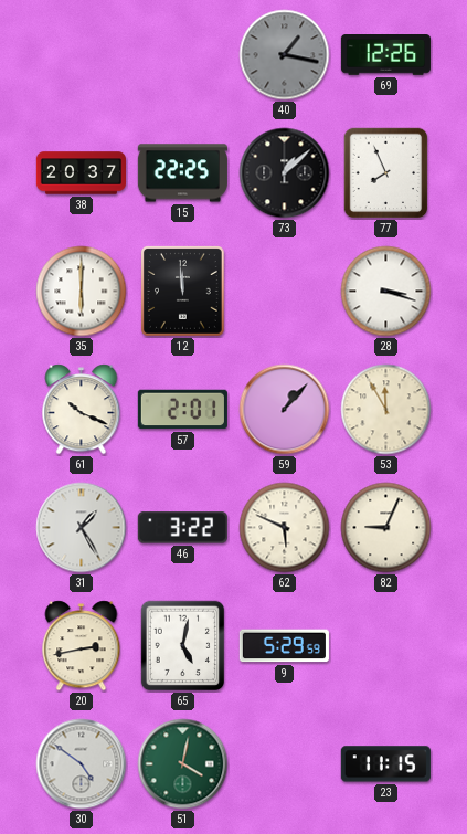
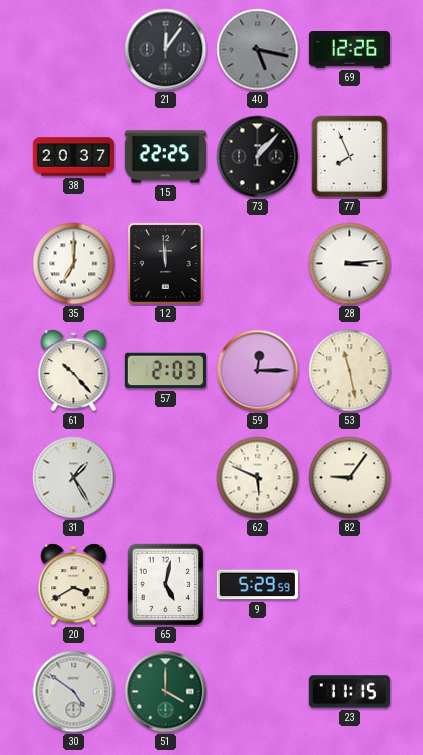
21: none -> 12:06
40: 1:17 -> 5:17
73: 1:08 -> 1:07
35: 6:00 -> 7:00
28: 3:18 -> 3:14
61: 10:19 -> 10:23
57: 2:01 -> 2:03
59: 1:07 -> 12:15
53: 11:55 -> 11:28
46: 3:22 -> none
82: 9:04 -> 9:06
20: 2:43 -> 3:40
51: 4:02 -> 4:00
